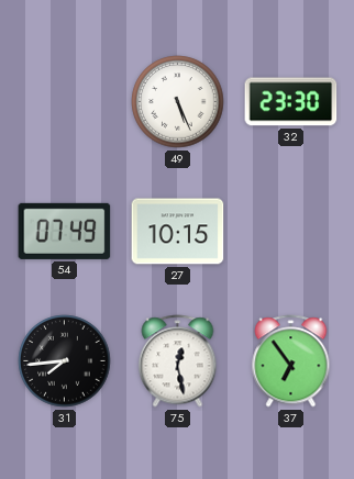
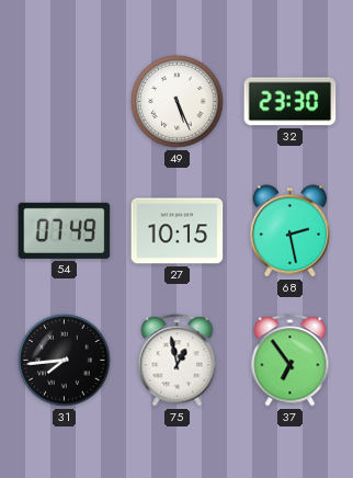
68: none -> 2:28
75: 12:28 -> 12:58
